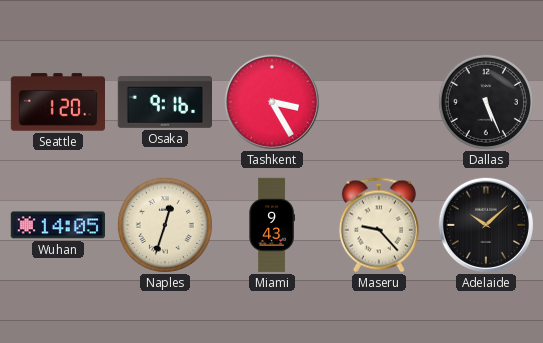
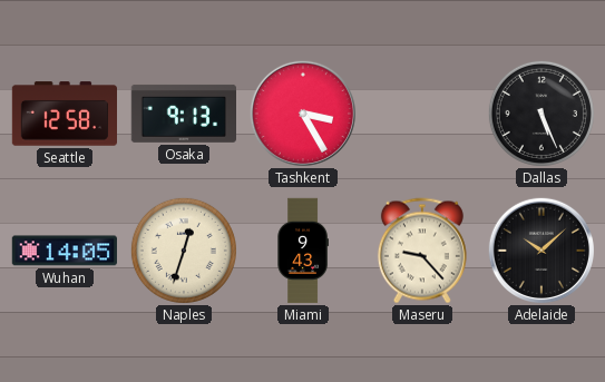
Seattle: 1:20 -> 12:58
Osaka: 9:16 -> 9:13
